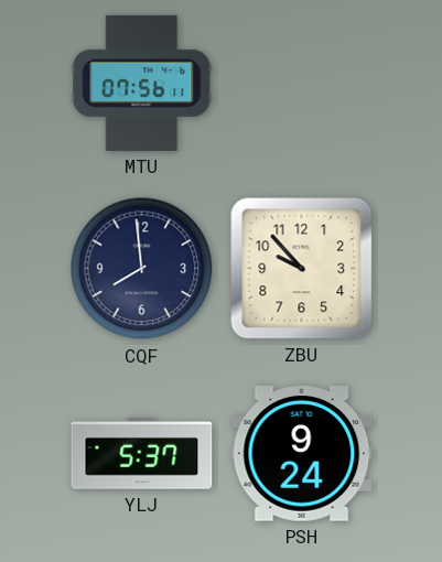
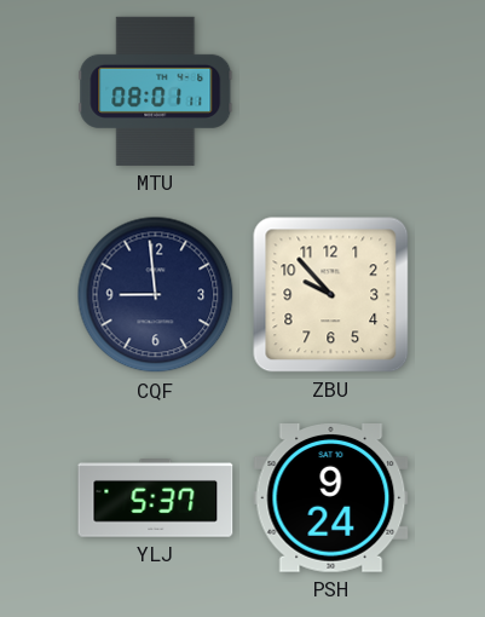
MTU: 07:56 -> 08:01
CQF: 7:59 -> 8:59
